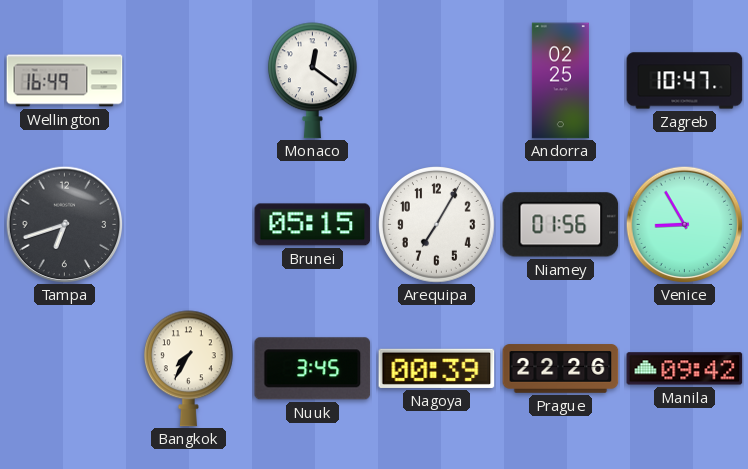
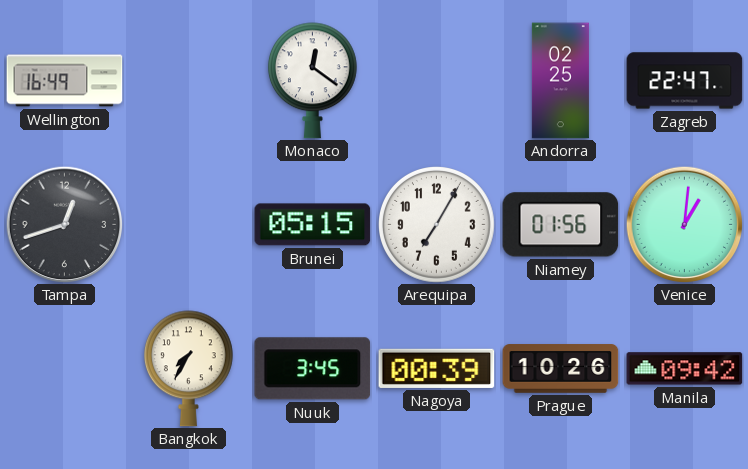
Zagreb: 10:47 -> 22:47
Tampa: 6:42 -> 12:42
Venice: 8:55 -> 1:01
Prague: 22:26 -> 10:26
